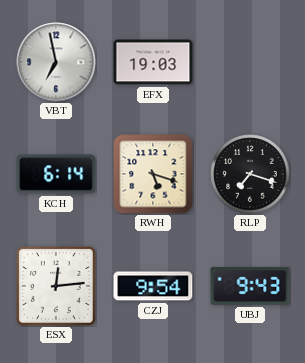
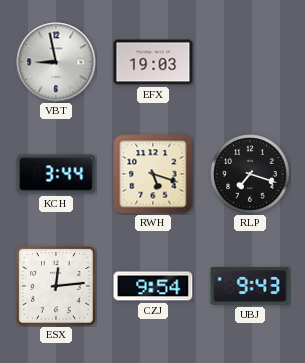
VBT: 6:58 -> 8:58
KCH: 6:14 -> 3:44
